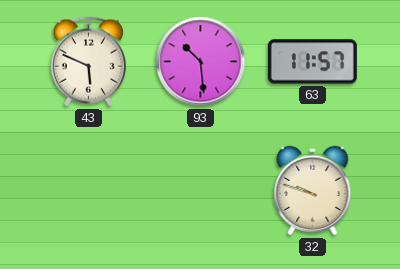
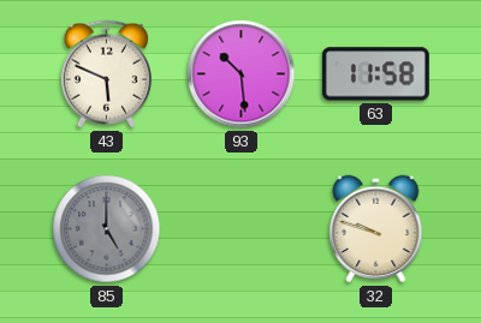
63: 11:57 -> 11:58
85: none -> 5:00
